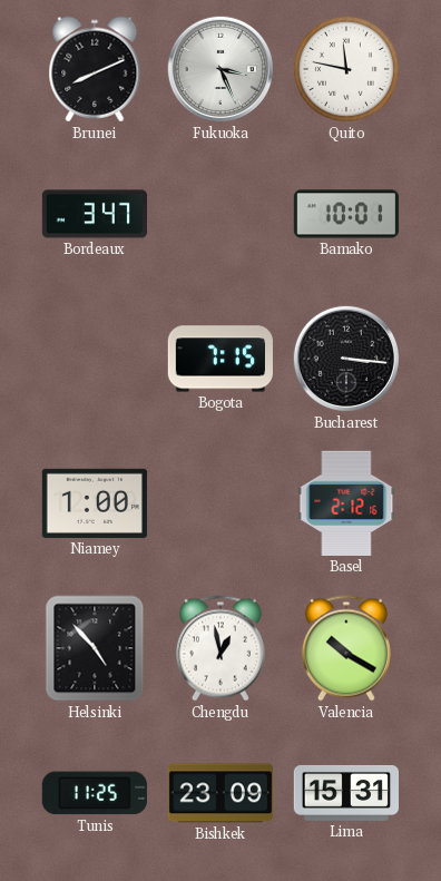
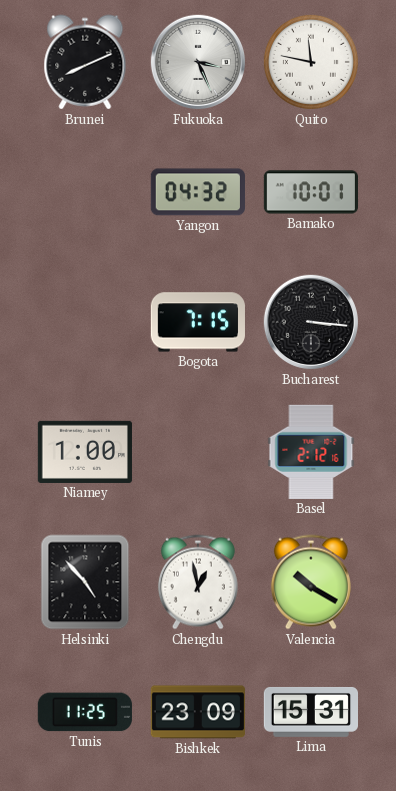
Bordeaux: 3:47 -> none
Yangon: none -> 04:32
